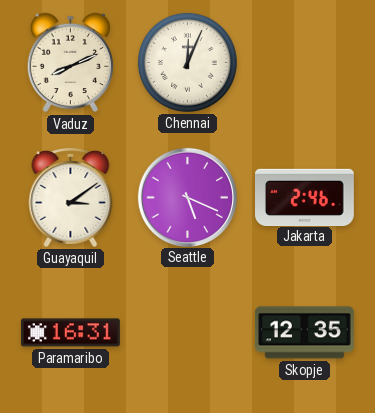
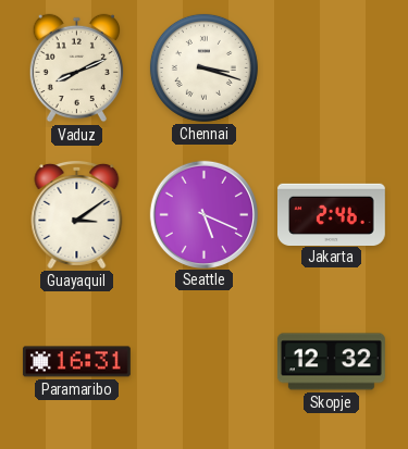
Chennai: 12:04 -> 3:18
Skopje: 12:35 -> 12:32
